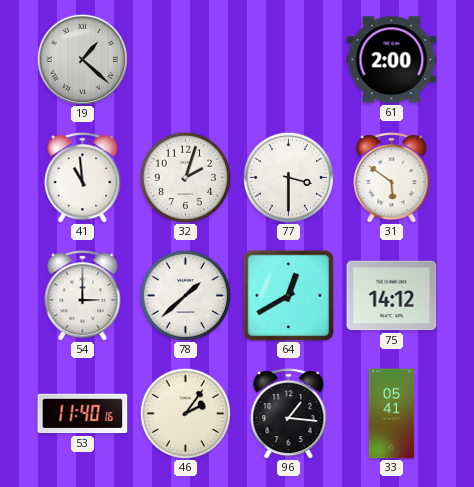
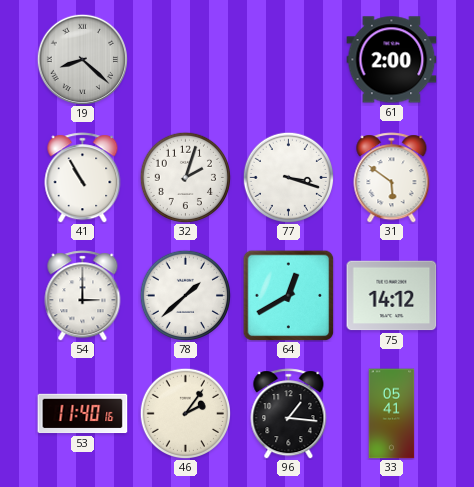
19: 1:22 -> 8:22
41: 10:59 -> 10:55
77: 3:30 -> 3:18
